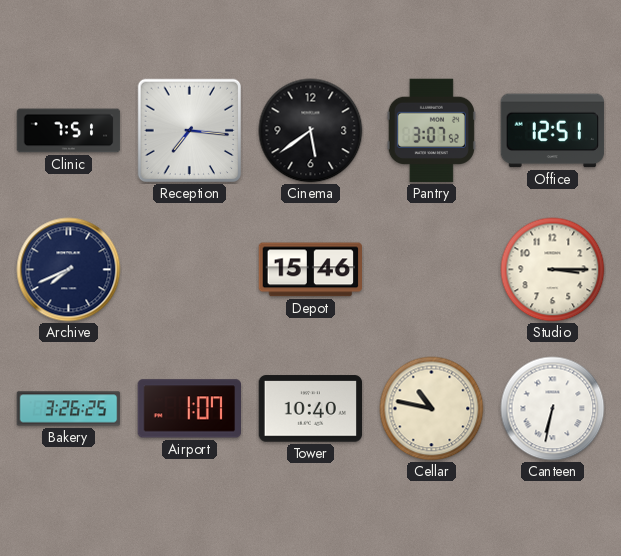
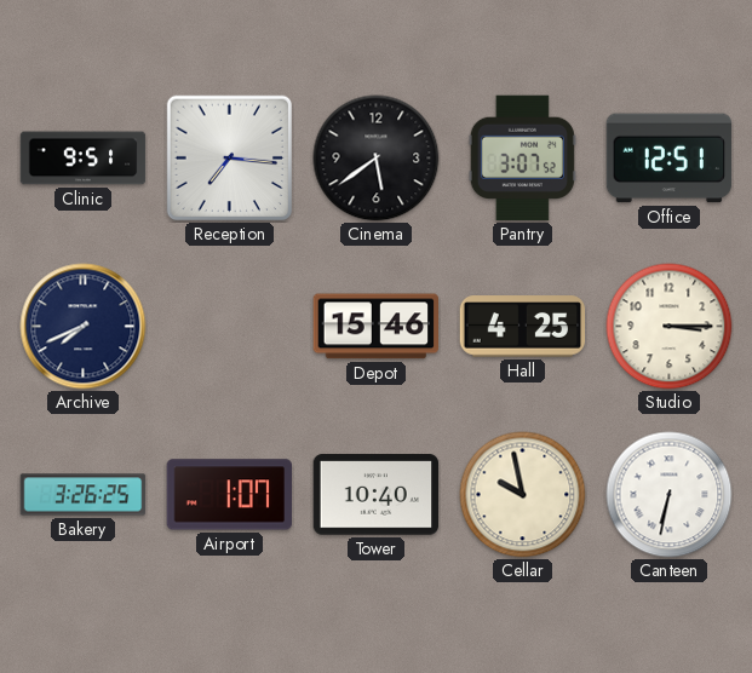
Clinic: 7:51 -> 9:51
Hall: none -> 4:25
Cellar: 10:47 -> 9:58
